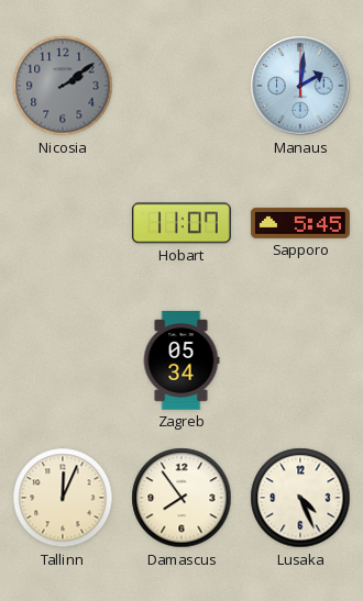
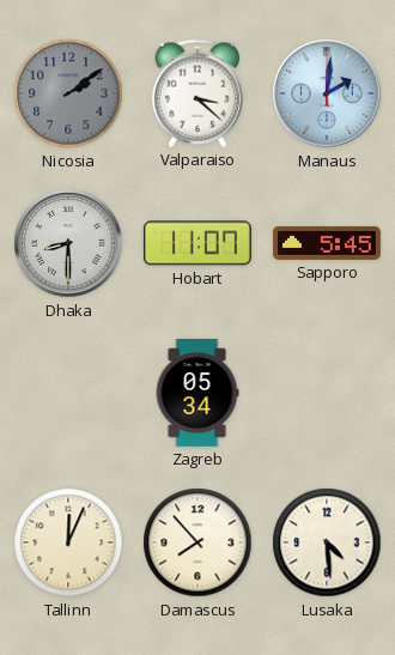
Valparaiso: none -> 3:22
Dhaka: none -> 8:30
Damascus: 7:54 -> 7:53
Lusaka: 4:26 -> 4:29
